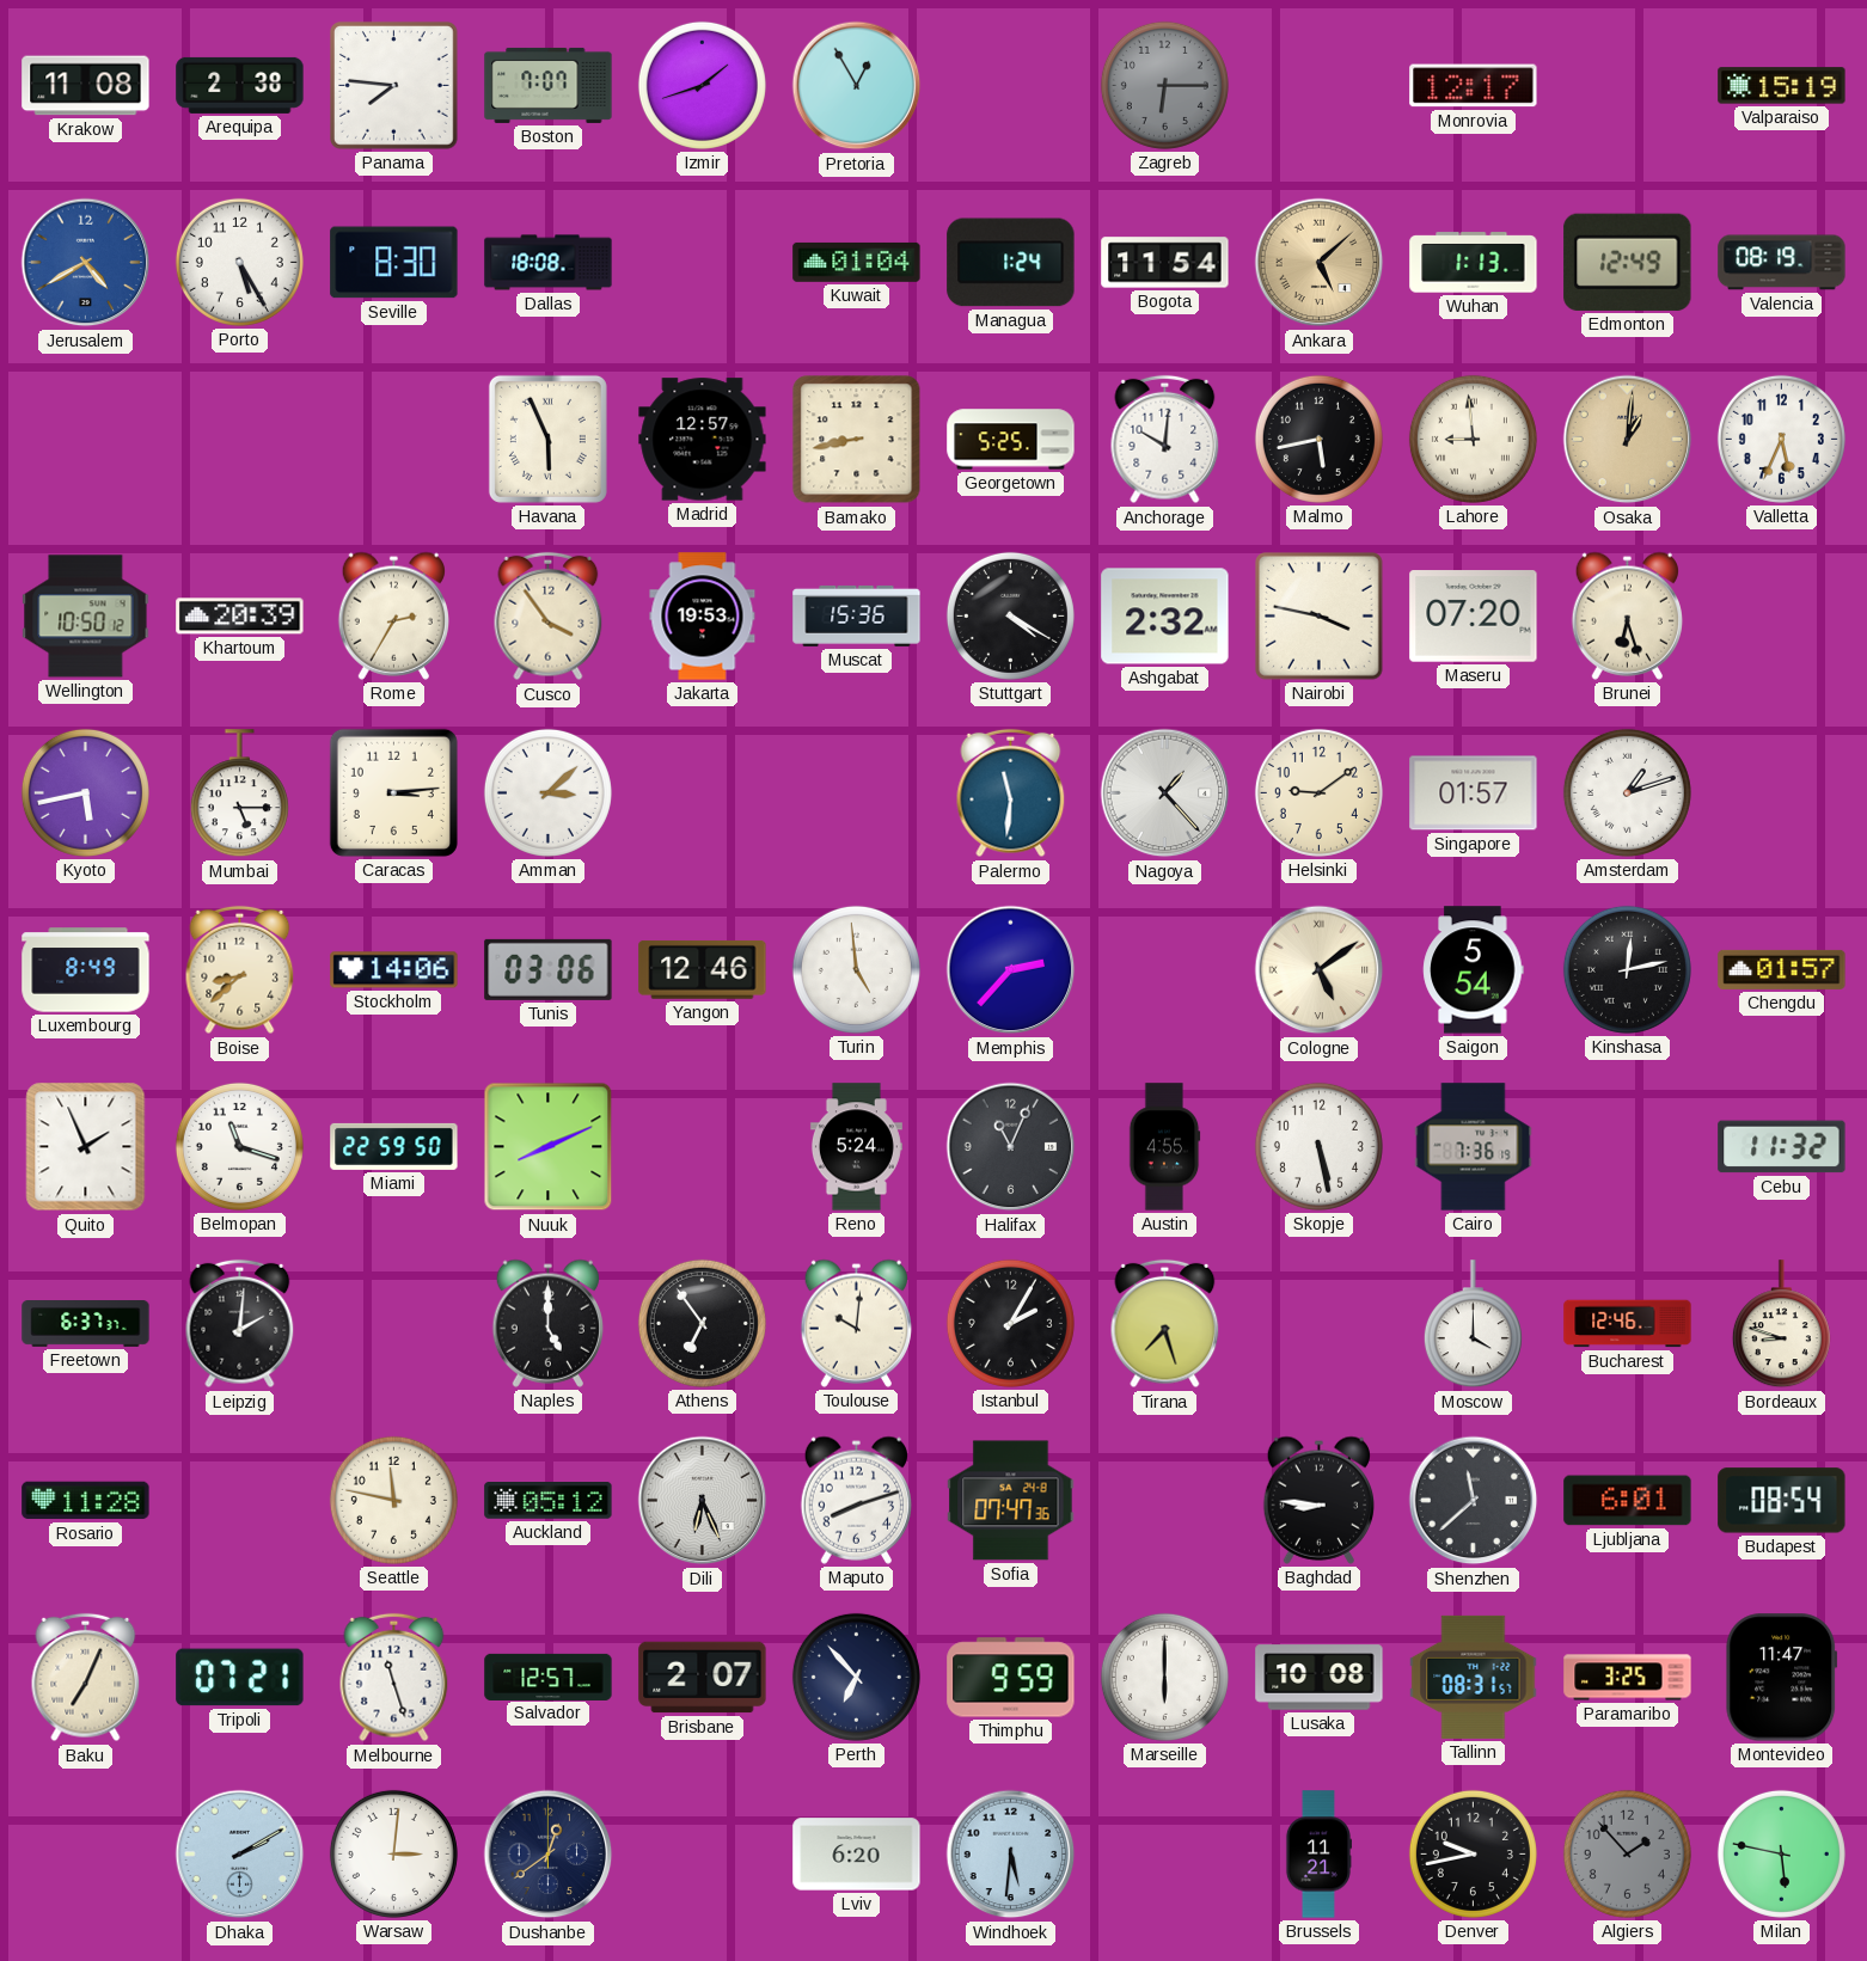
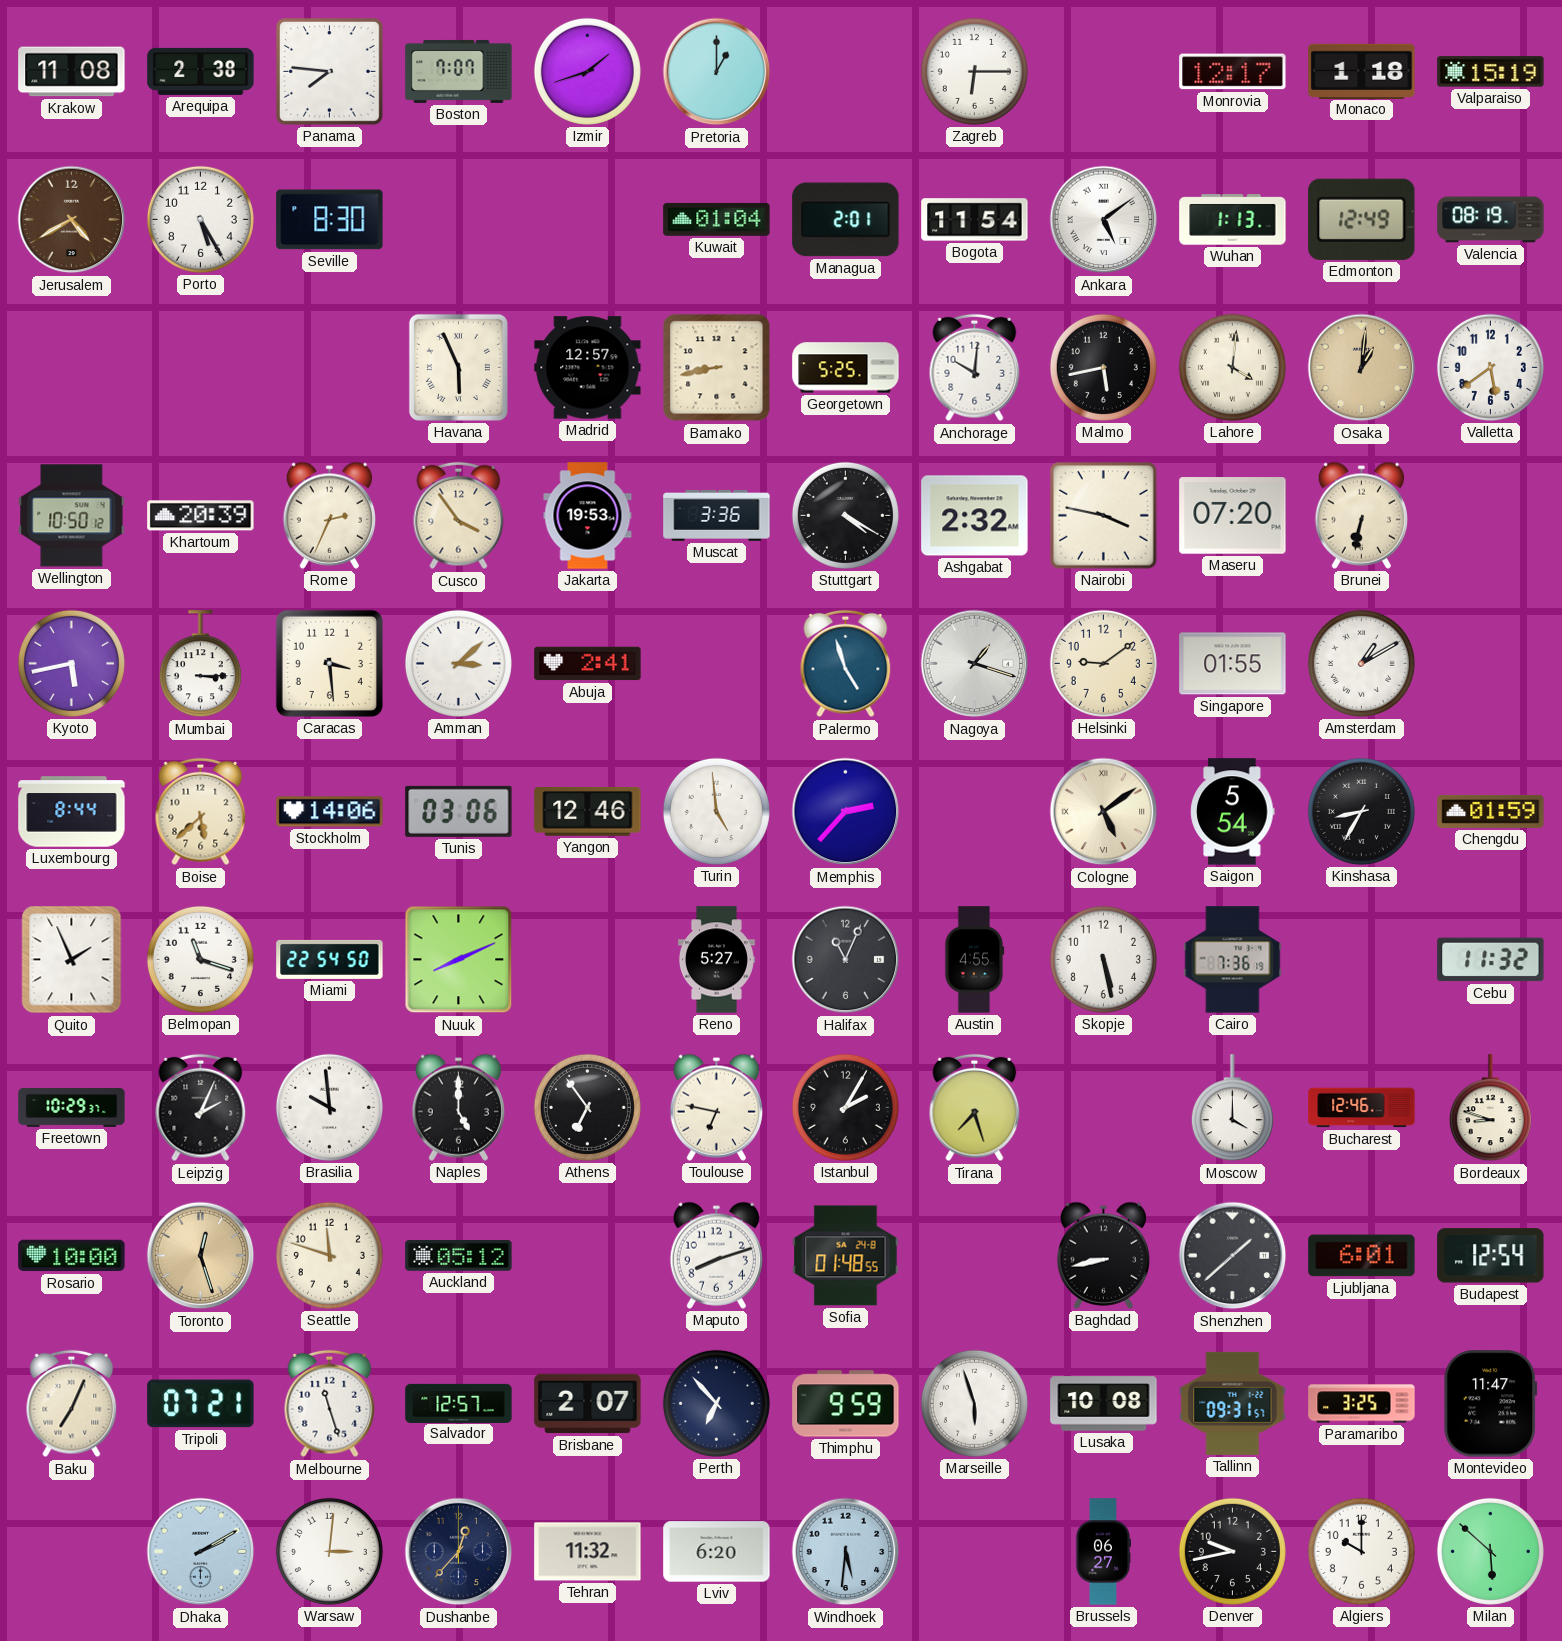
Pretoria: 12:55 -> 1:00
Zagreb dial: grey -> white
Monaco: none -> 1:18
Jerusalem dial: blue -> brown
Dallas: 18:08 -> none
Managua: 1:24 -> 2:01
Ankara: 5:08 -> 5:09
Ankara dial: champagne -> white
Lahore: 8:59 -> 4:01
Valletta: 5:34 -> 5:39
Rome: 2:35 -> 2:34
Muscat: 15:36 -> 3:36
Brunei: 6:27 -> 6:32
Mumbai: 5:15 -> 3:15
Caracas: 3:14 -> 3:29
Abuja: none -> 2:41
Palermo: 11:31 -> 4:57
Nagoya: 1:23 -> 1:18
Singapore: 01:57 -> 01:55
Amsterdam: 1:12 -> 1:10
Luxembourg: 8:49 -> 8:44
Boise: 8:38 -> 5:38
Kinshasa: 12:13 -> 8:35
Chengdu: 01:57 -> 01:59
Miami: 22:59 -> 22:54
Reno: 5:24 -> 5:27
Freetown: 6:37 -> 10:29
Leipzig: 2:01 -> 2:04
Brasilia: none -> 9:59
Toulouse: 10:01 -> 6:47
Rosario: 11:28 -> 10:00
Toronto: none -> 12:27
Seattle: 11:47 -> 11:48
Dili: 6:26 -> none
Sofia: 07:47 -> 01:48
Baghdad: 8:46 -> 8:43
Shenzhen: 11:38 -> 1:38
Budapest: 08:54 -> 12:54
Marseille: 6:00 -> 5:57
Tallinn: 08:31 -> 09:31
Dushanbe: 12:39 -> 12:37
Tehran: none -> 11:32
Brussels: 11:21 -> 06:27
Algiers: 1:53 -> 10:00
Algiers dial: grey -> white
Milan: 5:47 -> 5:52
